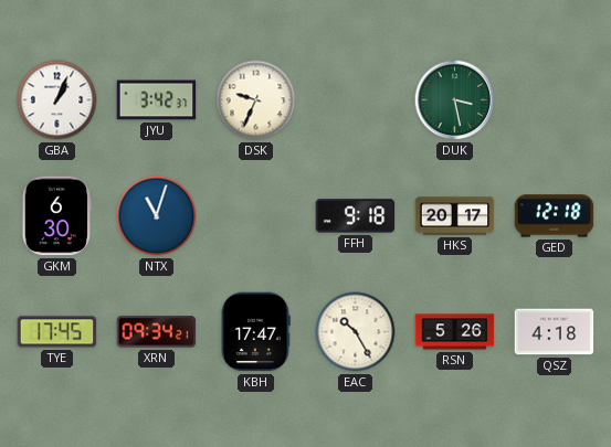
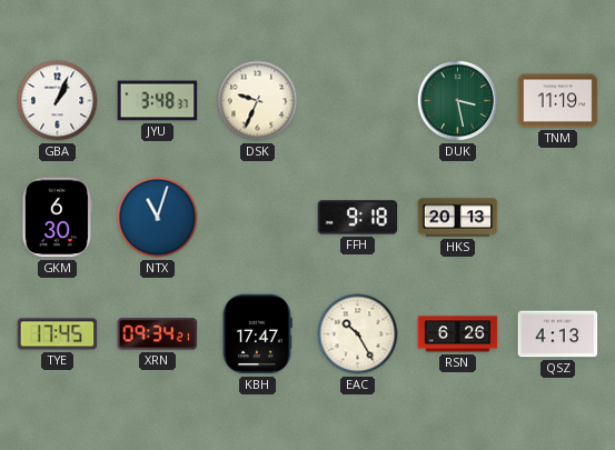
JYU: 3:42 -> 3:48
TNM: none -> 11:19
HKS: 20:17 -> 20:13
GED: 12:18 -> none
RSN: 5:26 -> 6:26
QSZ: 4:18 -> 4:13
